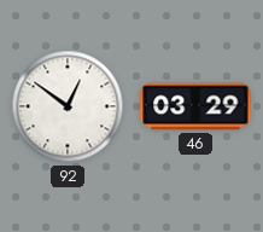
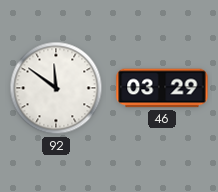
92: 12:51 -> 11:51
